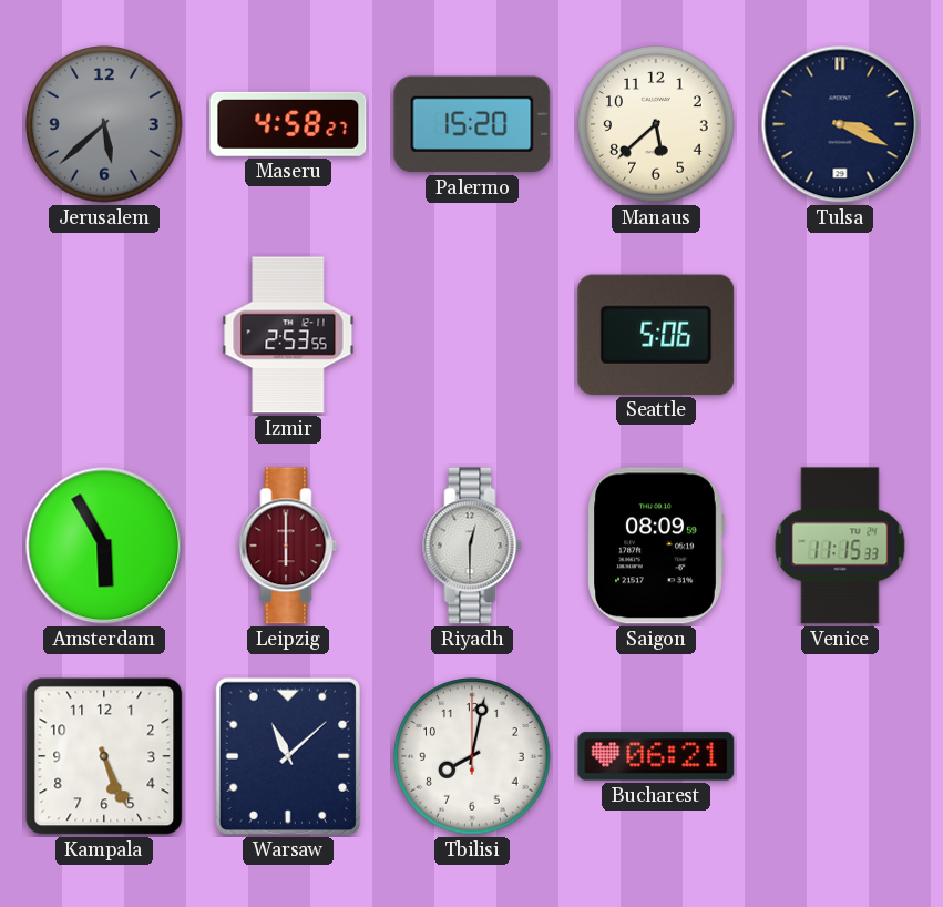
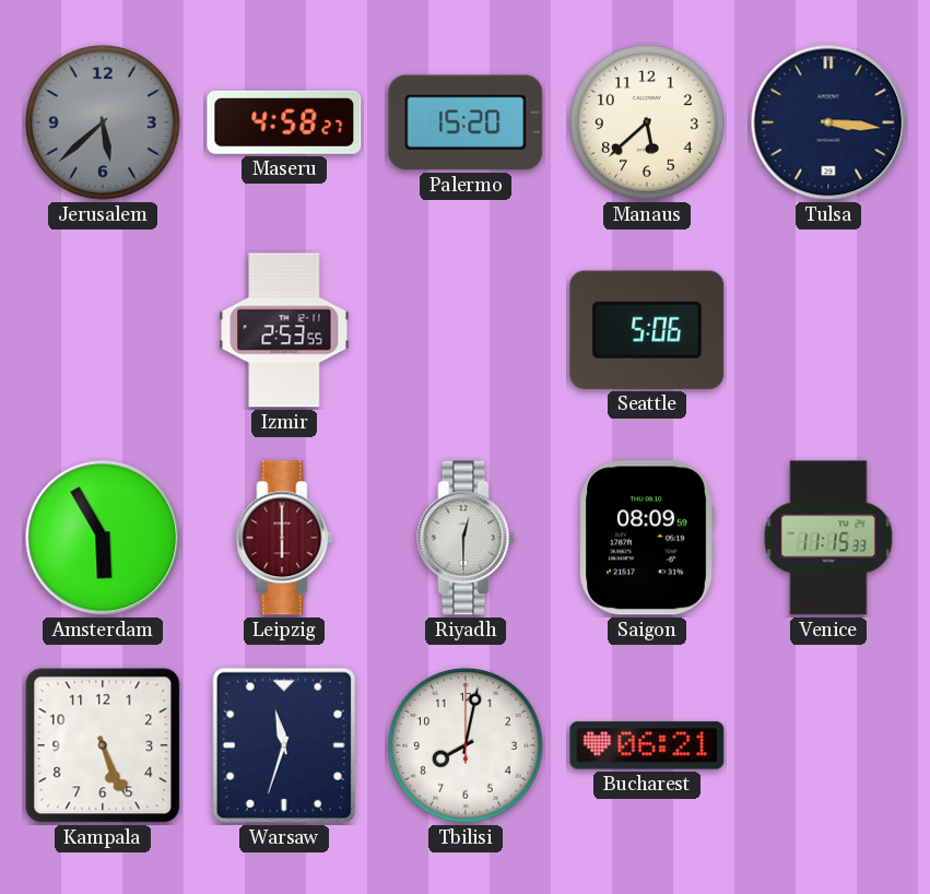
Tulsa: 3:19 -> 3:16
Warsaw: 11:08 -> 11:33
